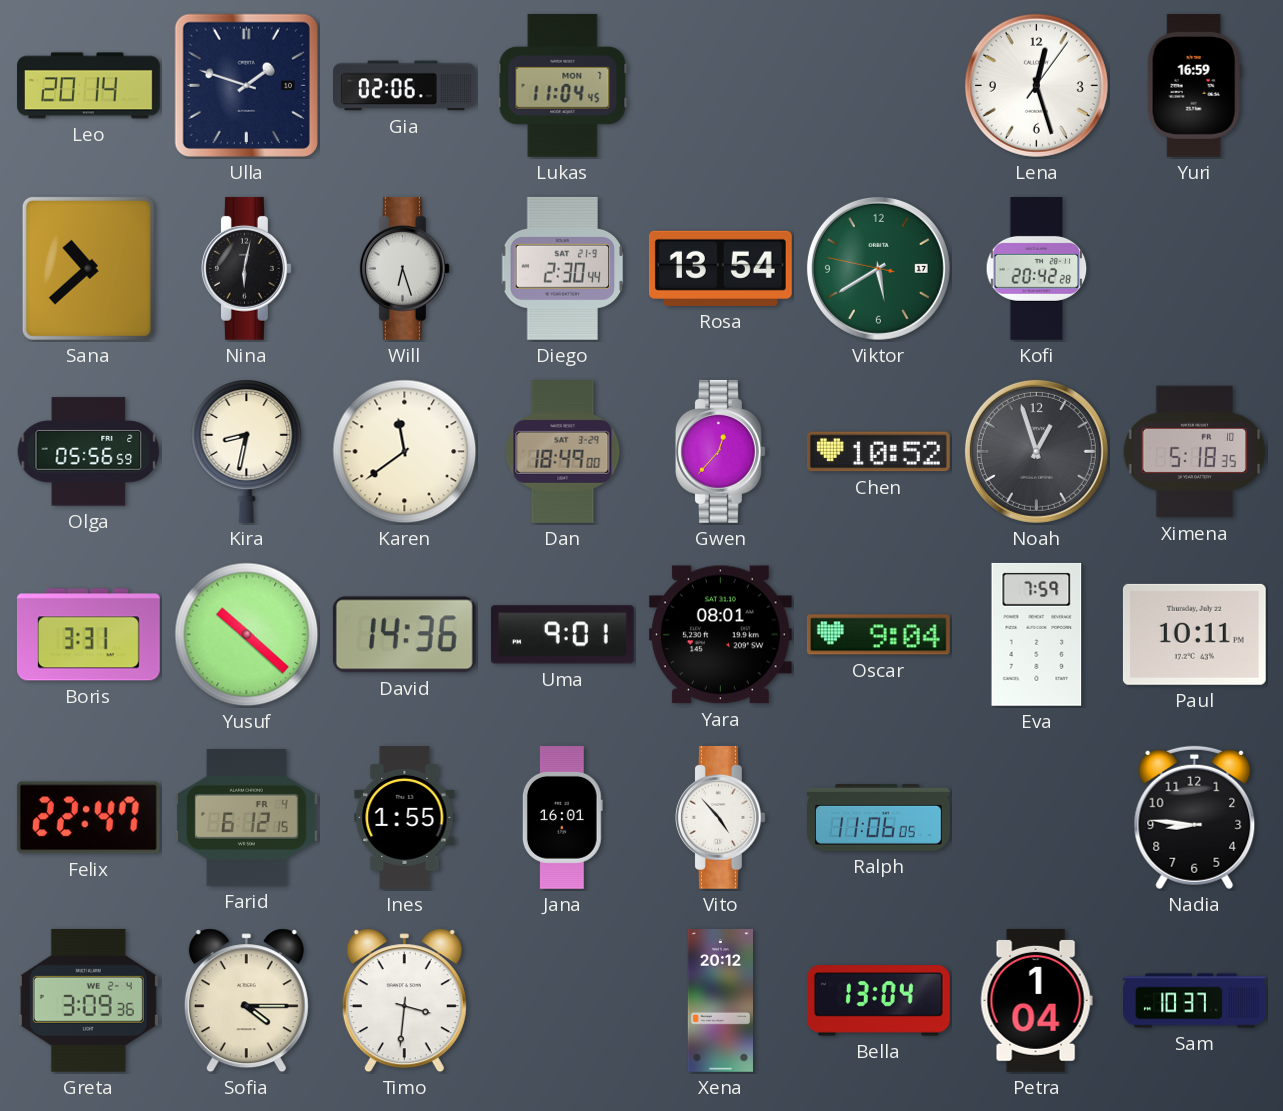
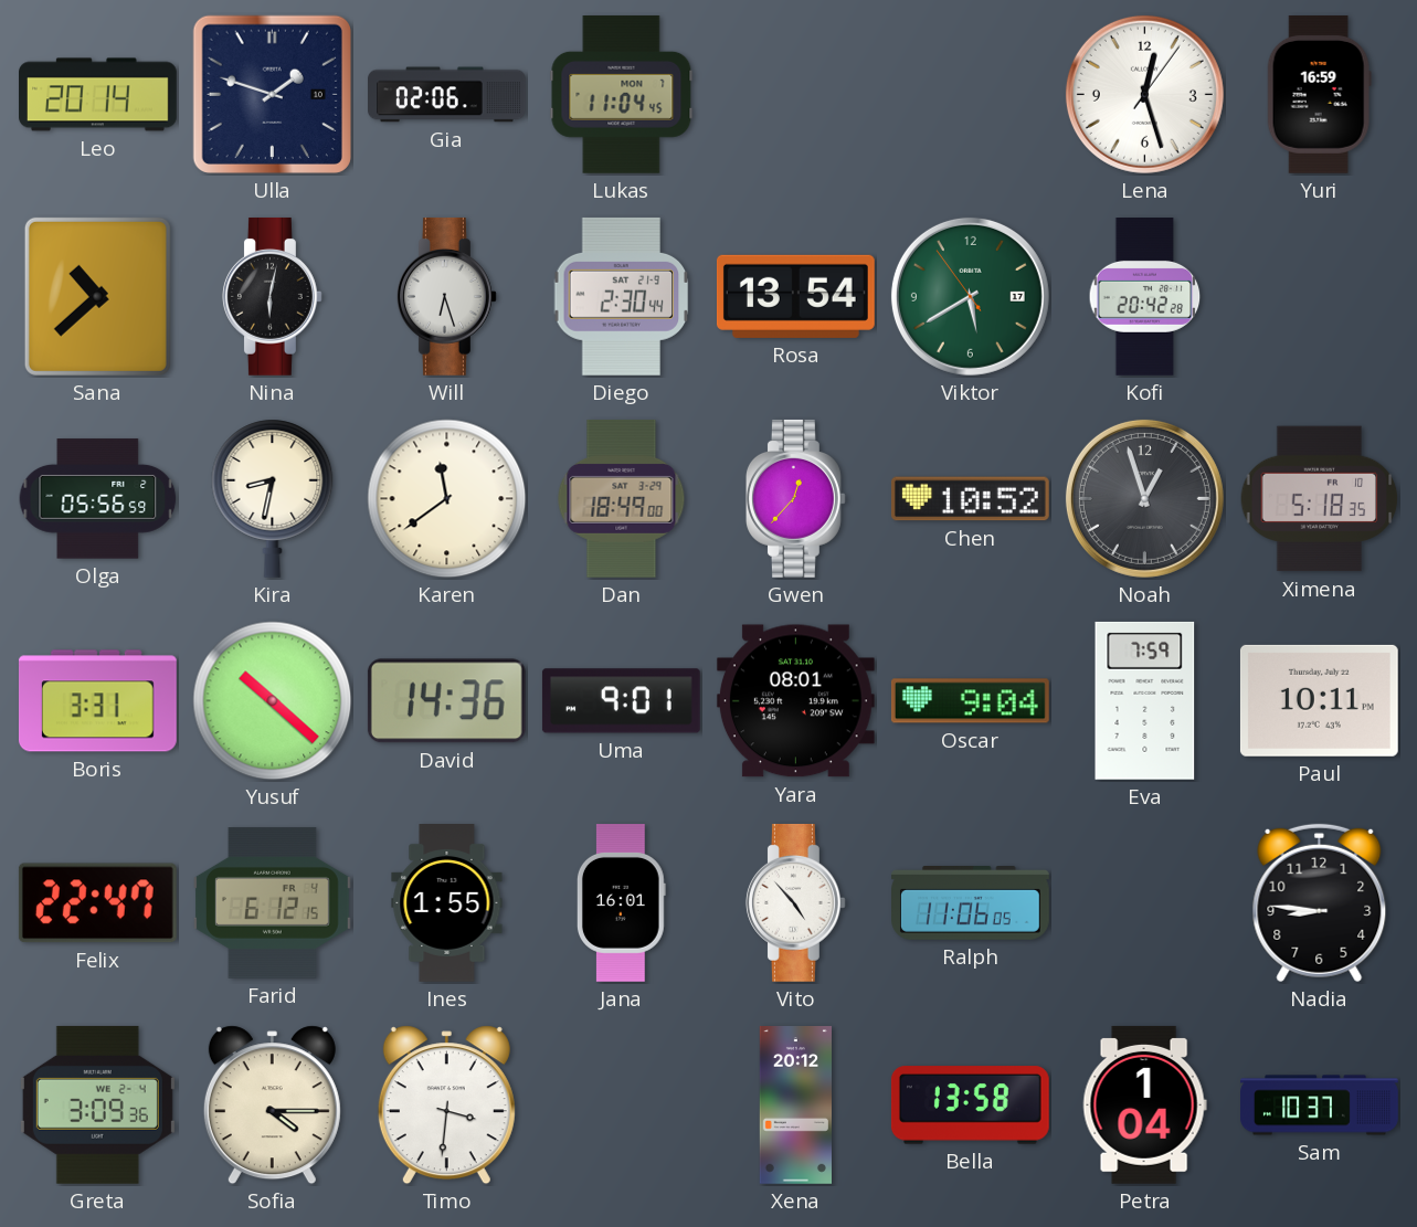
Viktor: 5:39:47 -> 5:39:54
Bella: 13:04 -> 13:58
